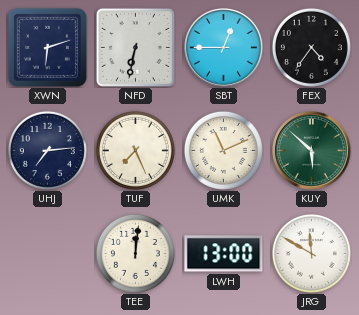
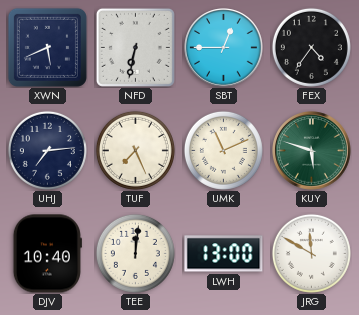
XWN: 6:12 -> 5:41
KUY: 5:52 -> 5:48
DJV: none -> 10:40
